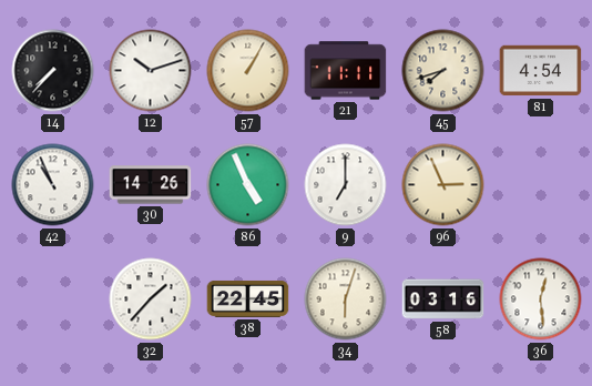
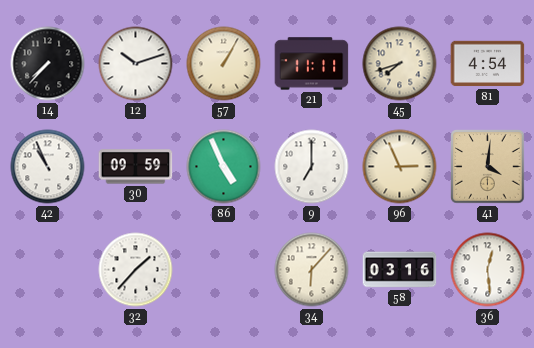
30: 14:26 -> 09:59
41: none -> 4:01
38: 22:45 -> none
34: 6:03 -> 6:07
